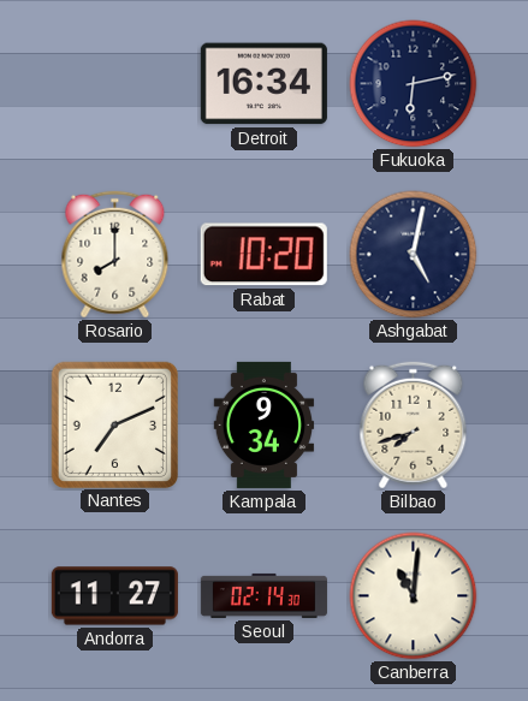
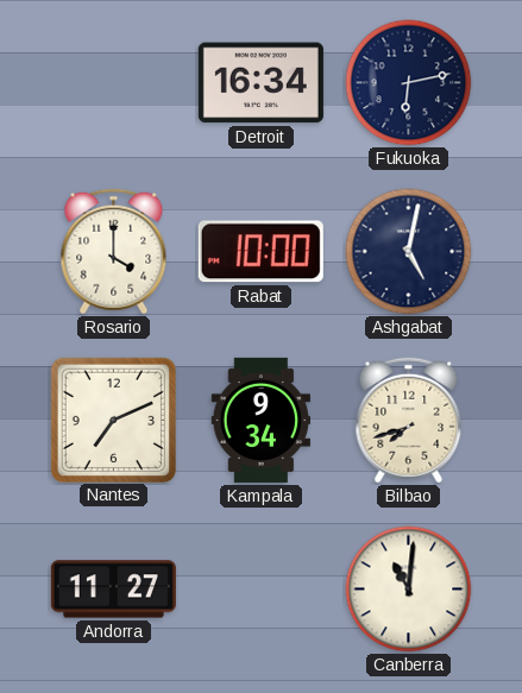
Rosario: 8:00 -> 4:00
Rabat: 10:20 -> 10:00
Seoul: 02:14 -> none
